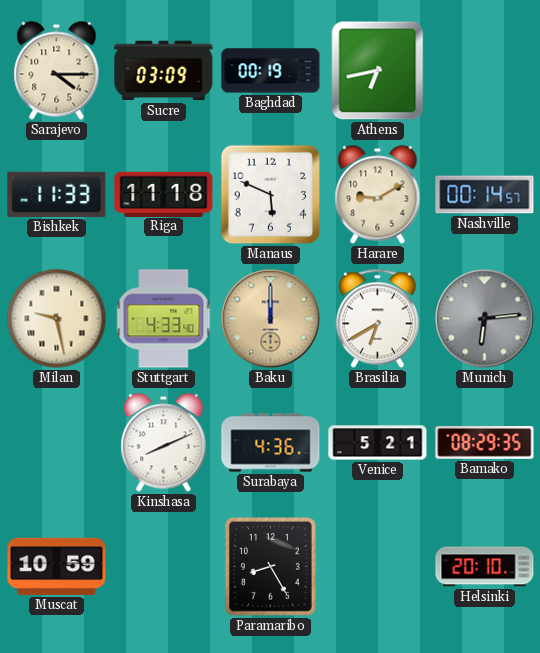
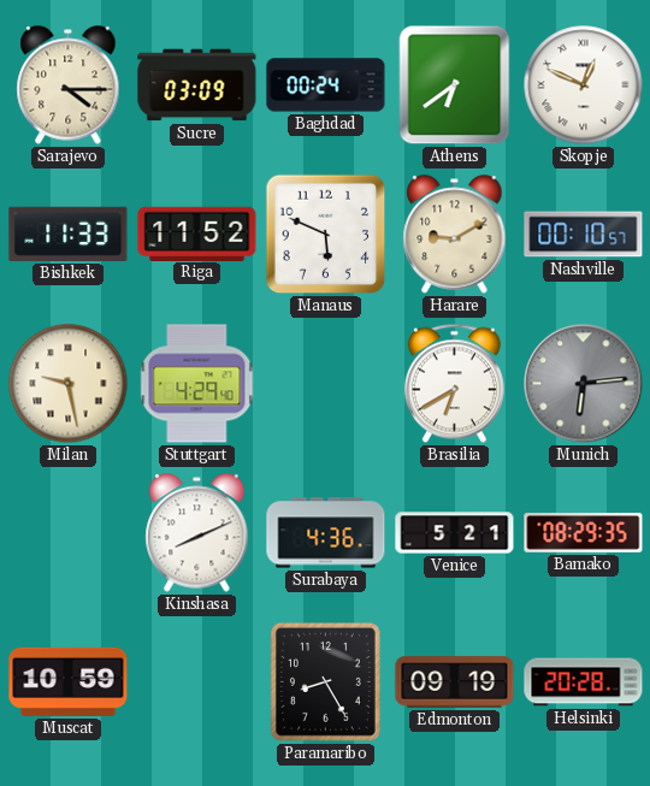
Baghdad: 00:19 -> 00:24
Athens: 6:43 -> 6:39
Skopje: none -> 12:49
Riga: 11:18 -> 11:52
Nashville: 00:14 -> 00:10
Stuttgart: 4:33 -> 4:29
Baku: 12:00 -> none
Edmonton: none -> 09:19
Helsinki: 20:10 -> 20:28
